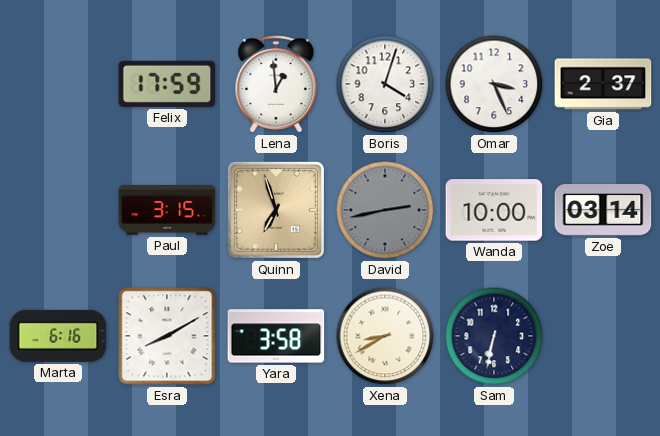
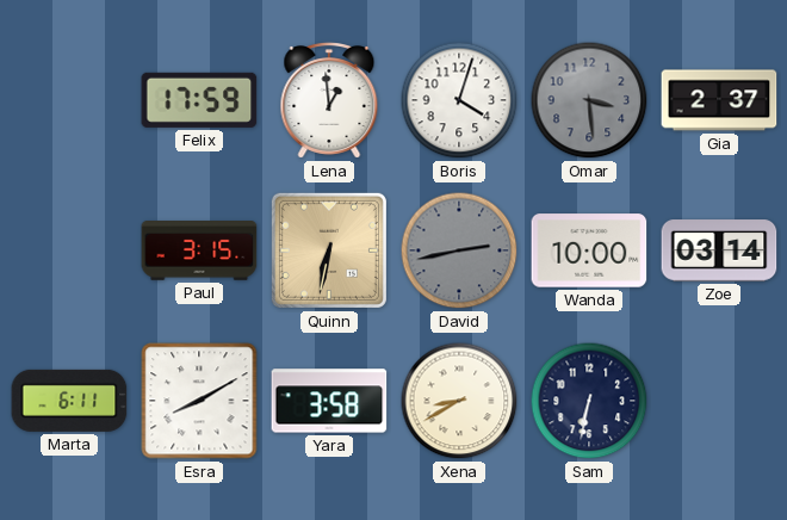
Omar: 3:26 -> 3:29
Omar dial: white -> grey
Quinn: 6:57 -> 6:32
Marta: 6:16 -> 6:11
